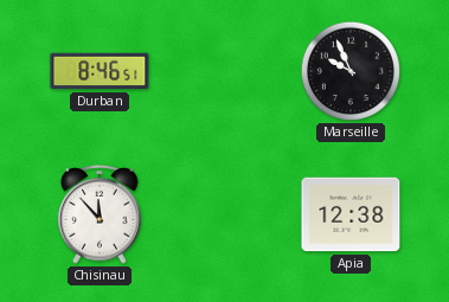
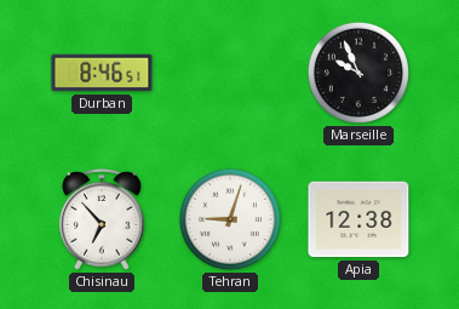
Chisinau: 11:53 -> 6:53
Tehran: none -> 9:03
